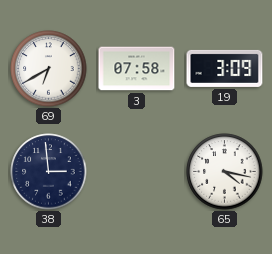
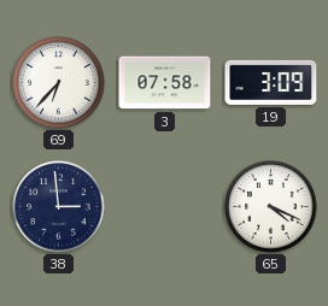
69: 6:40 -> 6:37
65: 4:17 -> 4:19
